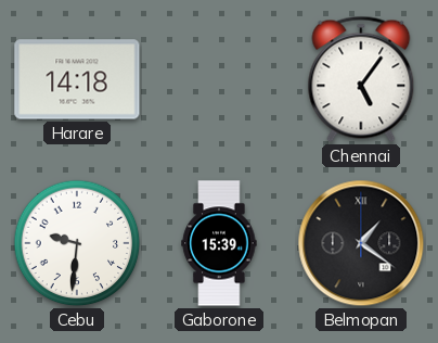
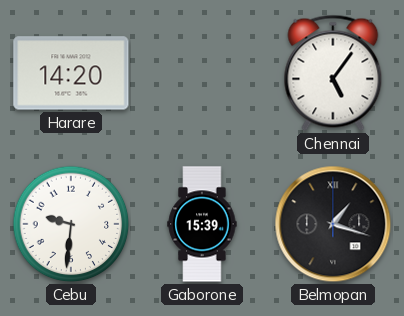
Harare: 14:18 -> 14:20
Belmopan: 1:21 -> 1:18
